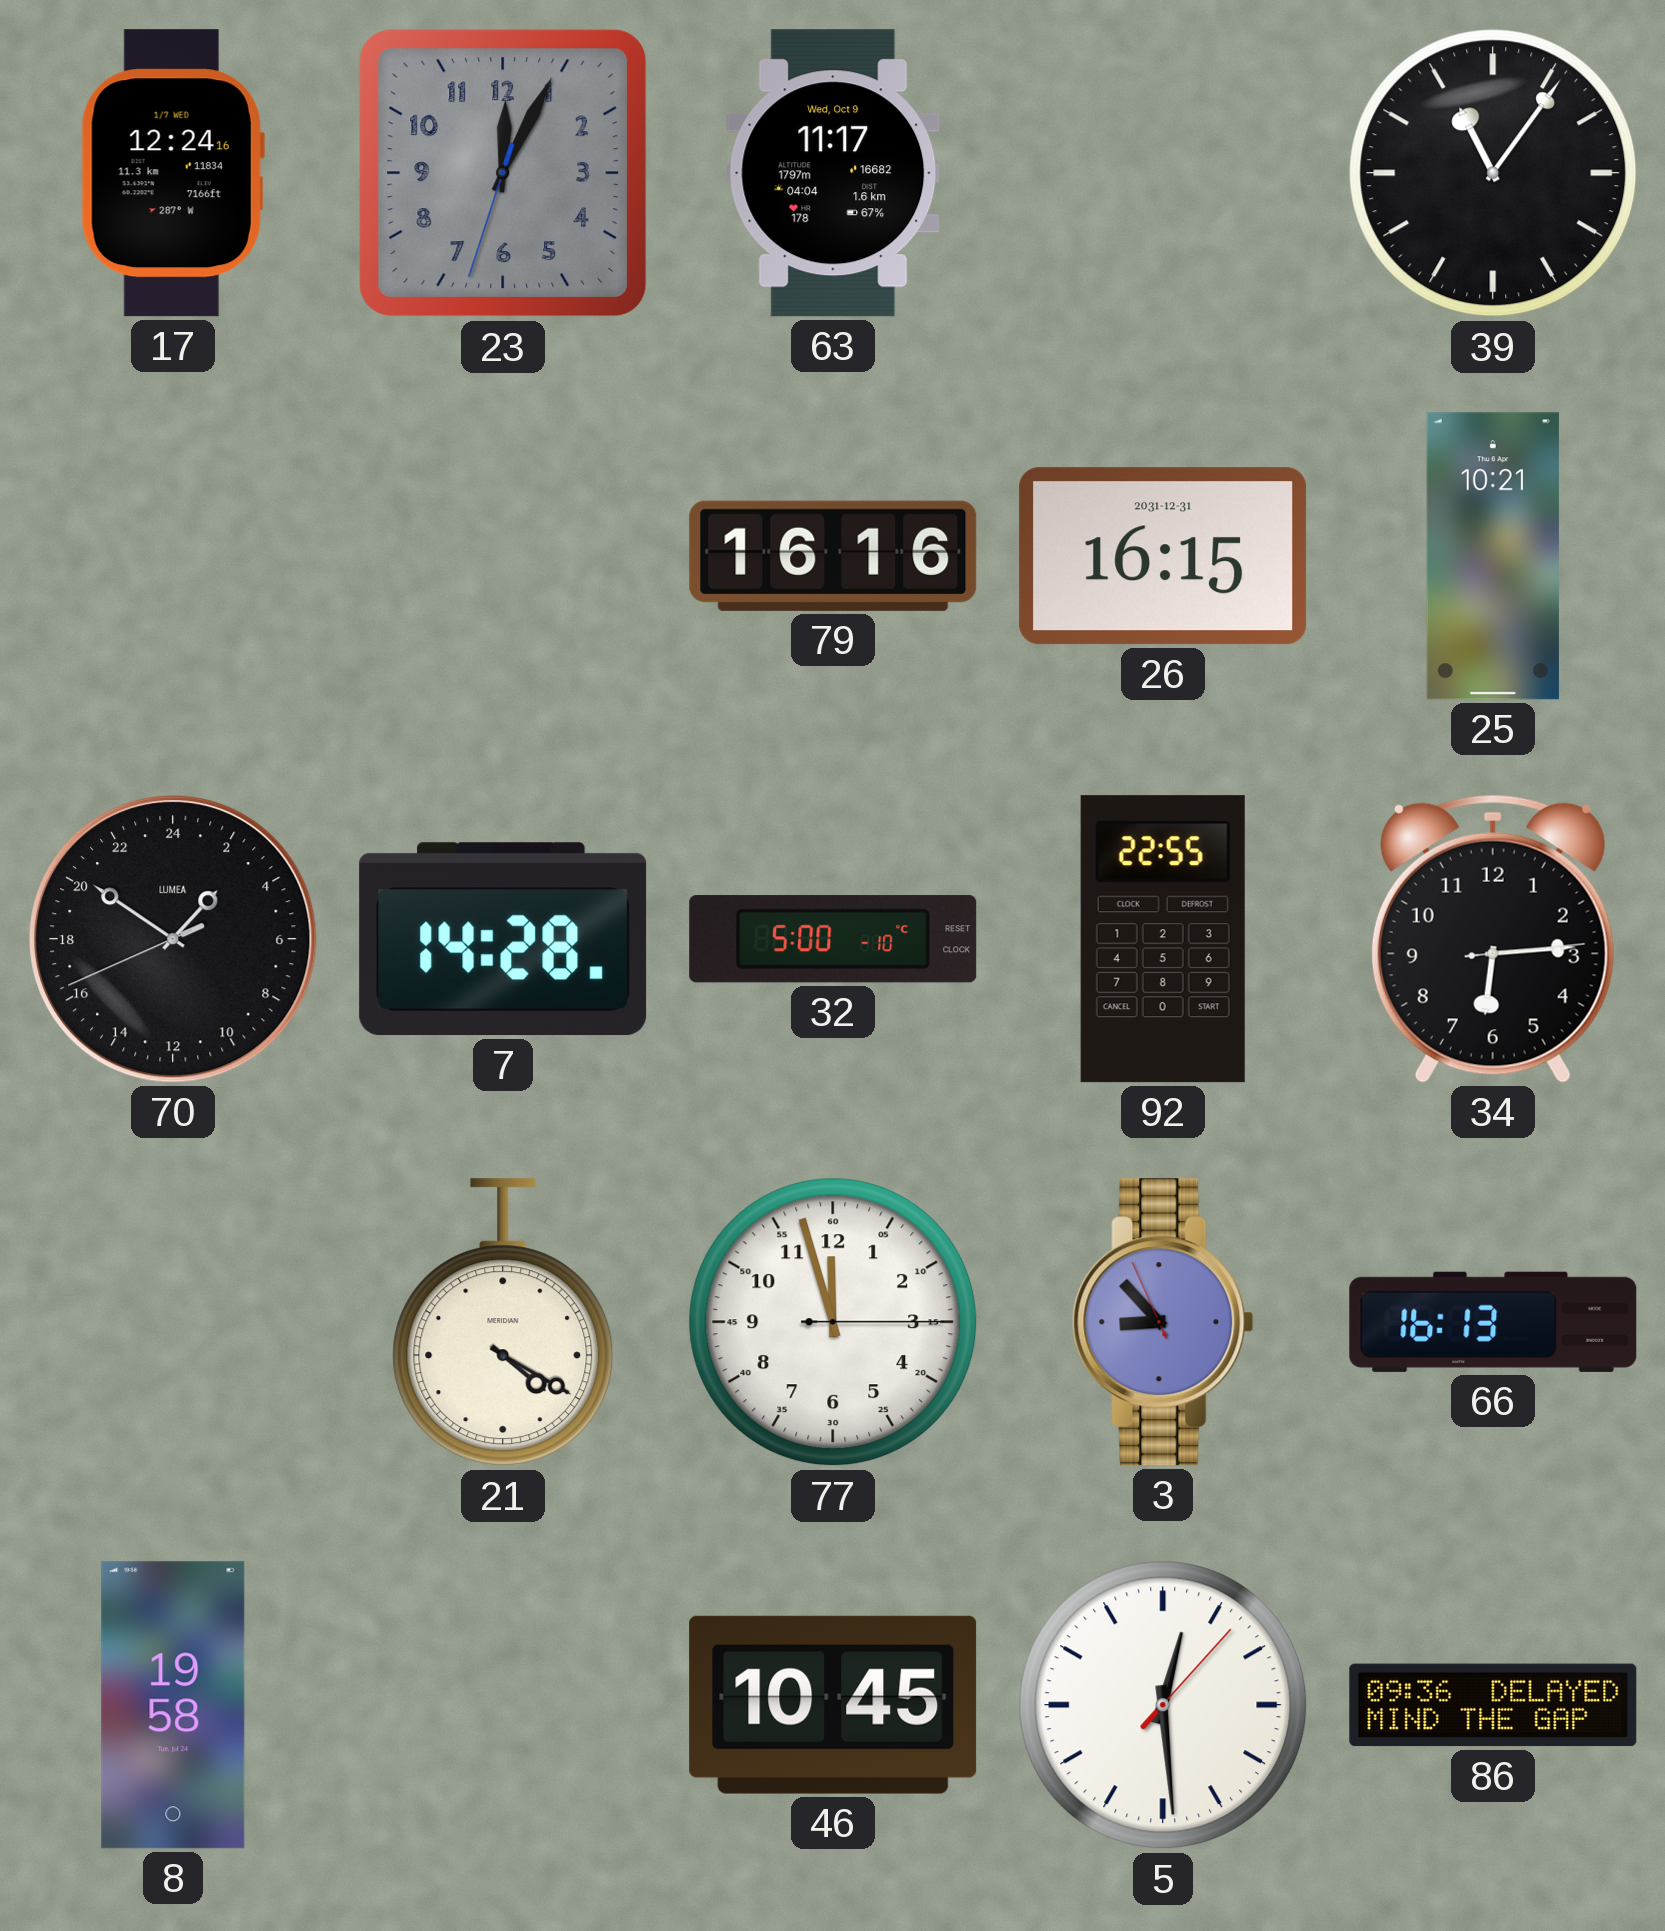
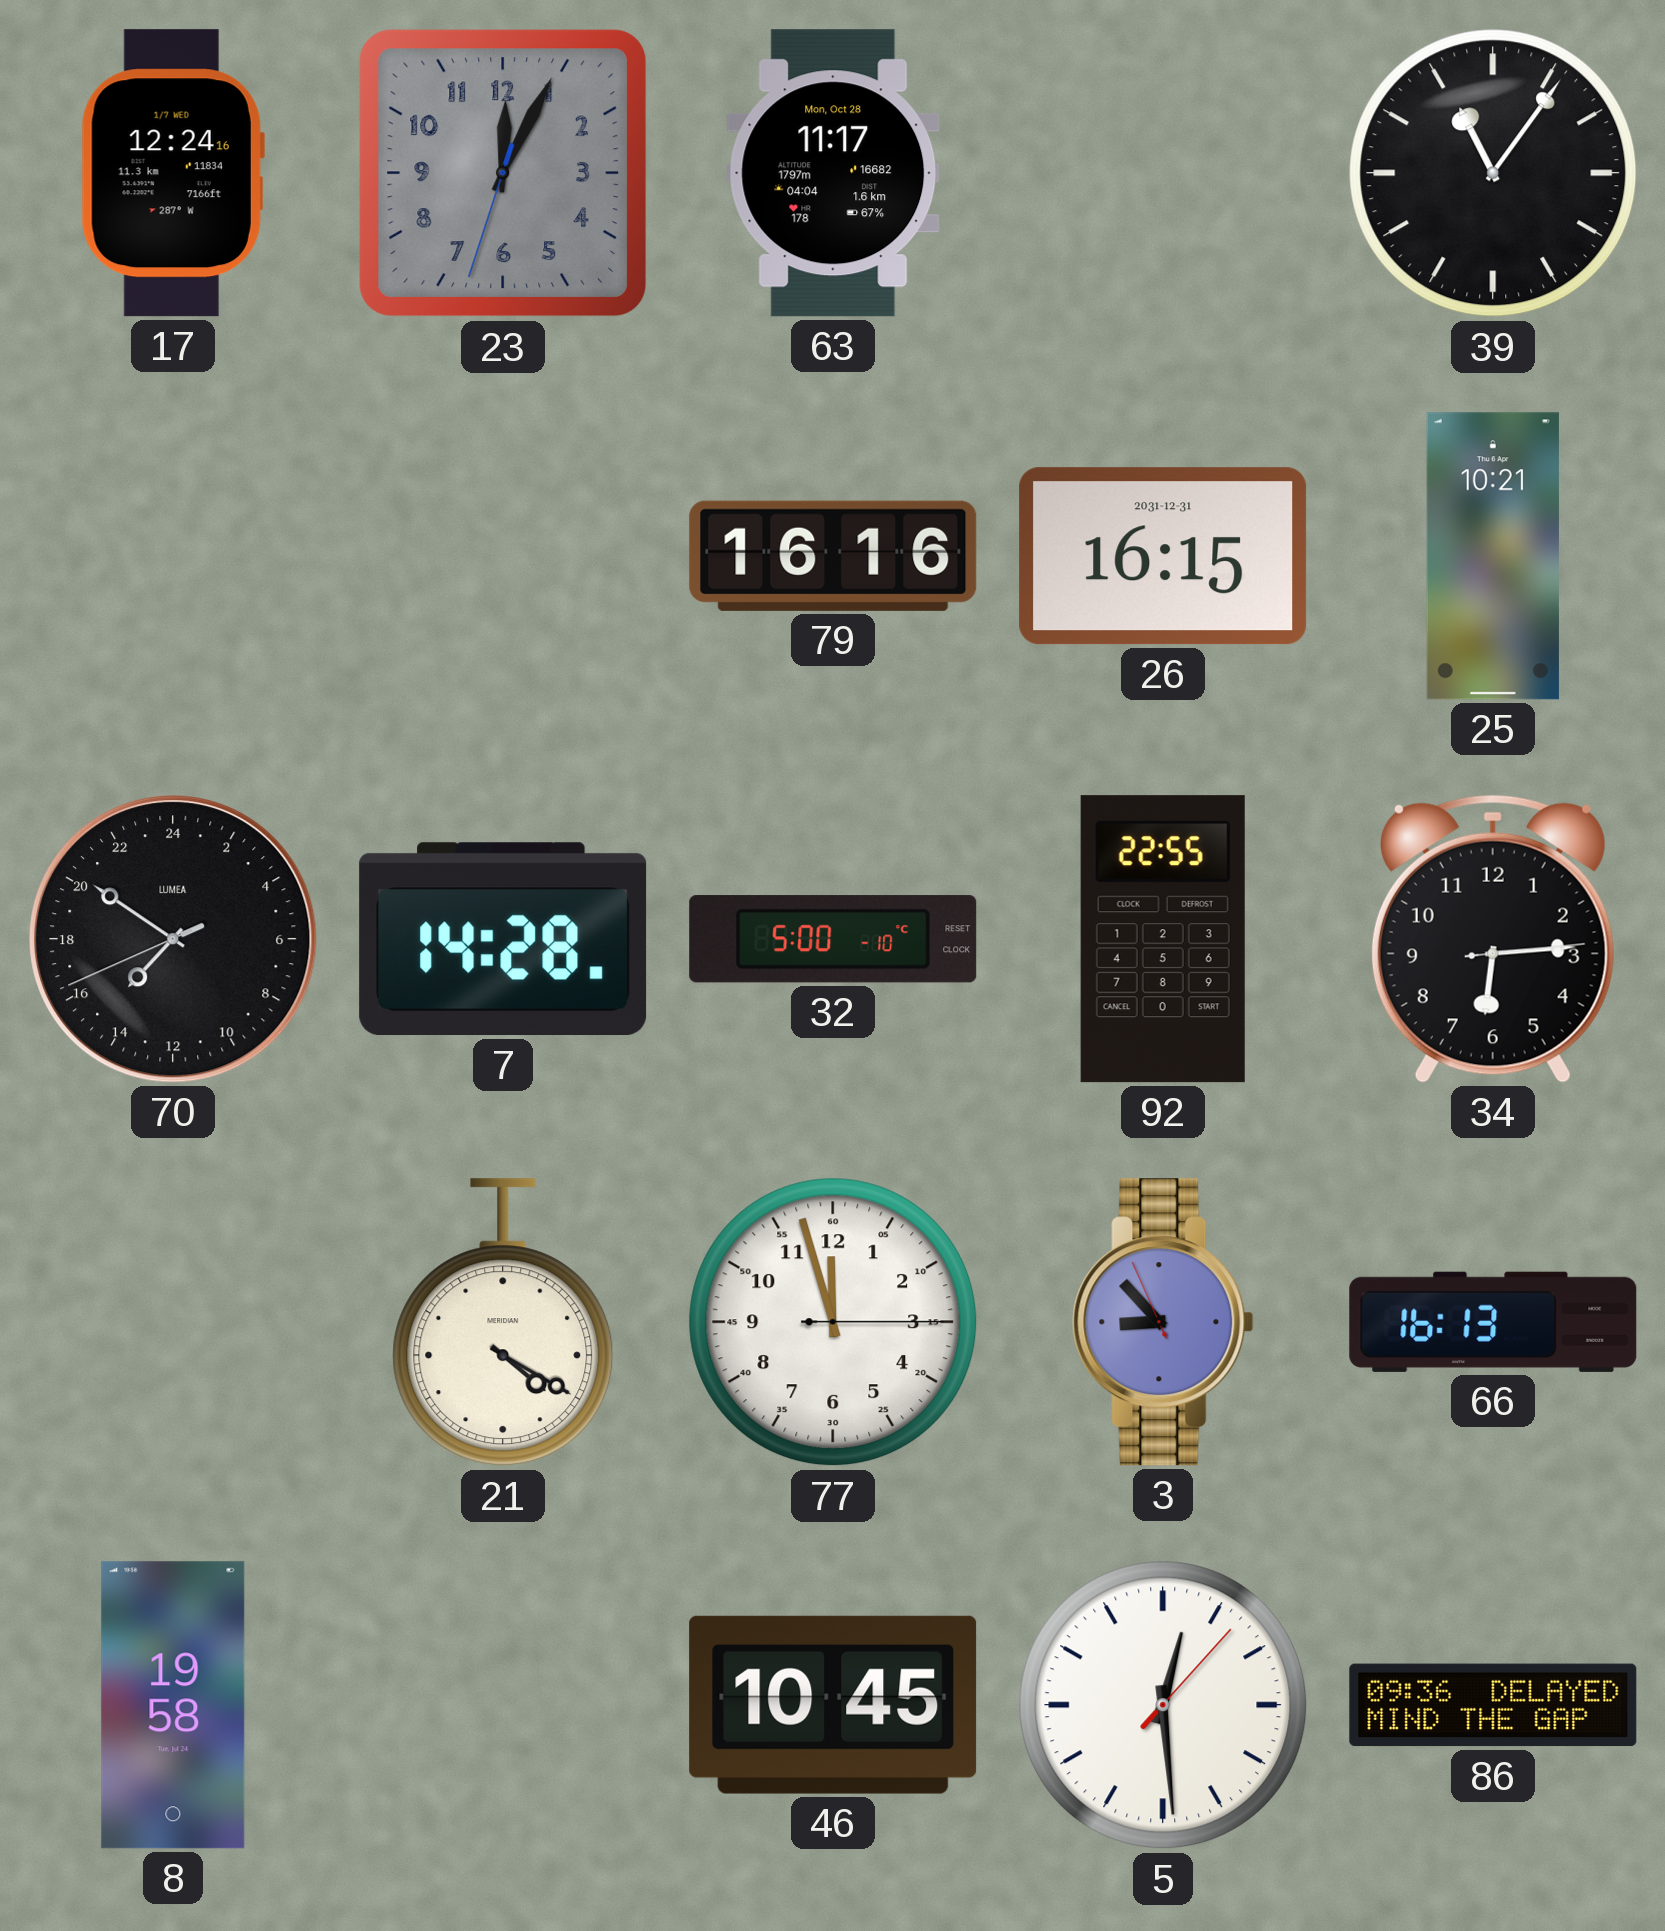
63 date: Wed, Oct 9 -> Mon, Oct 28
70: 2:50 -> 14:50
